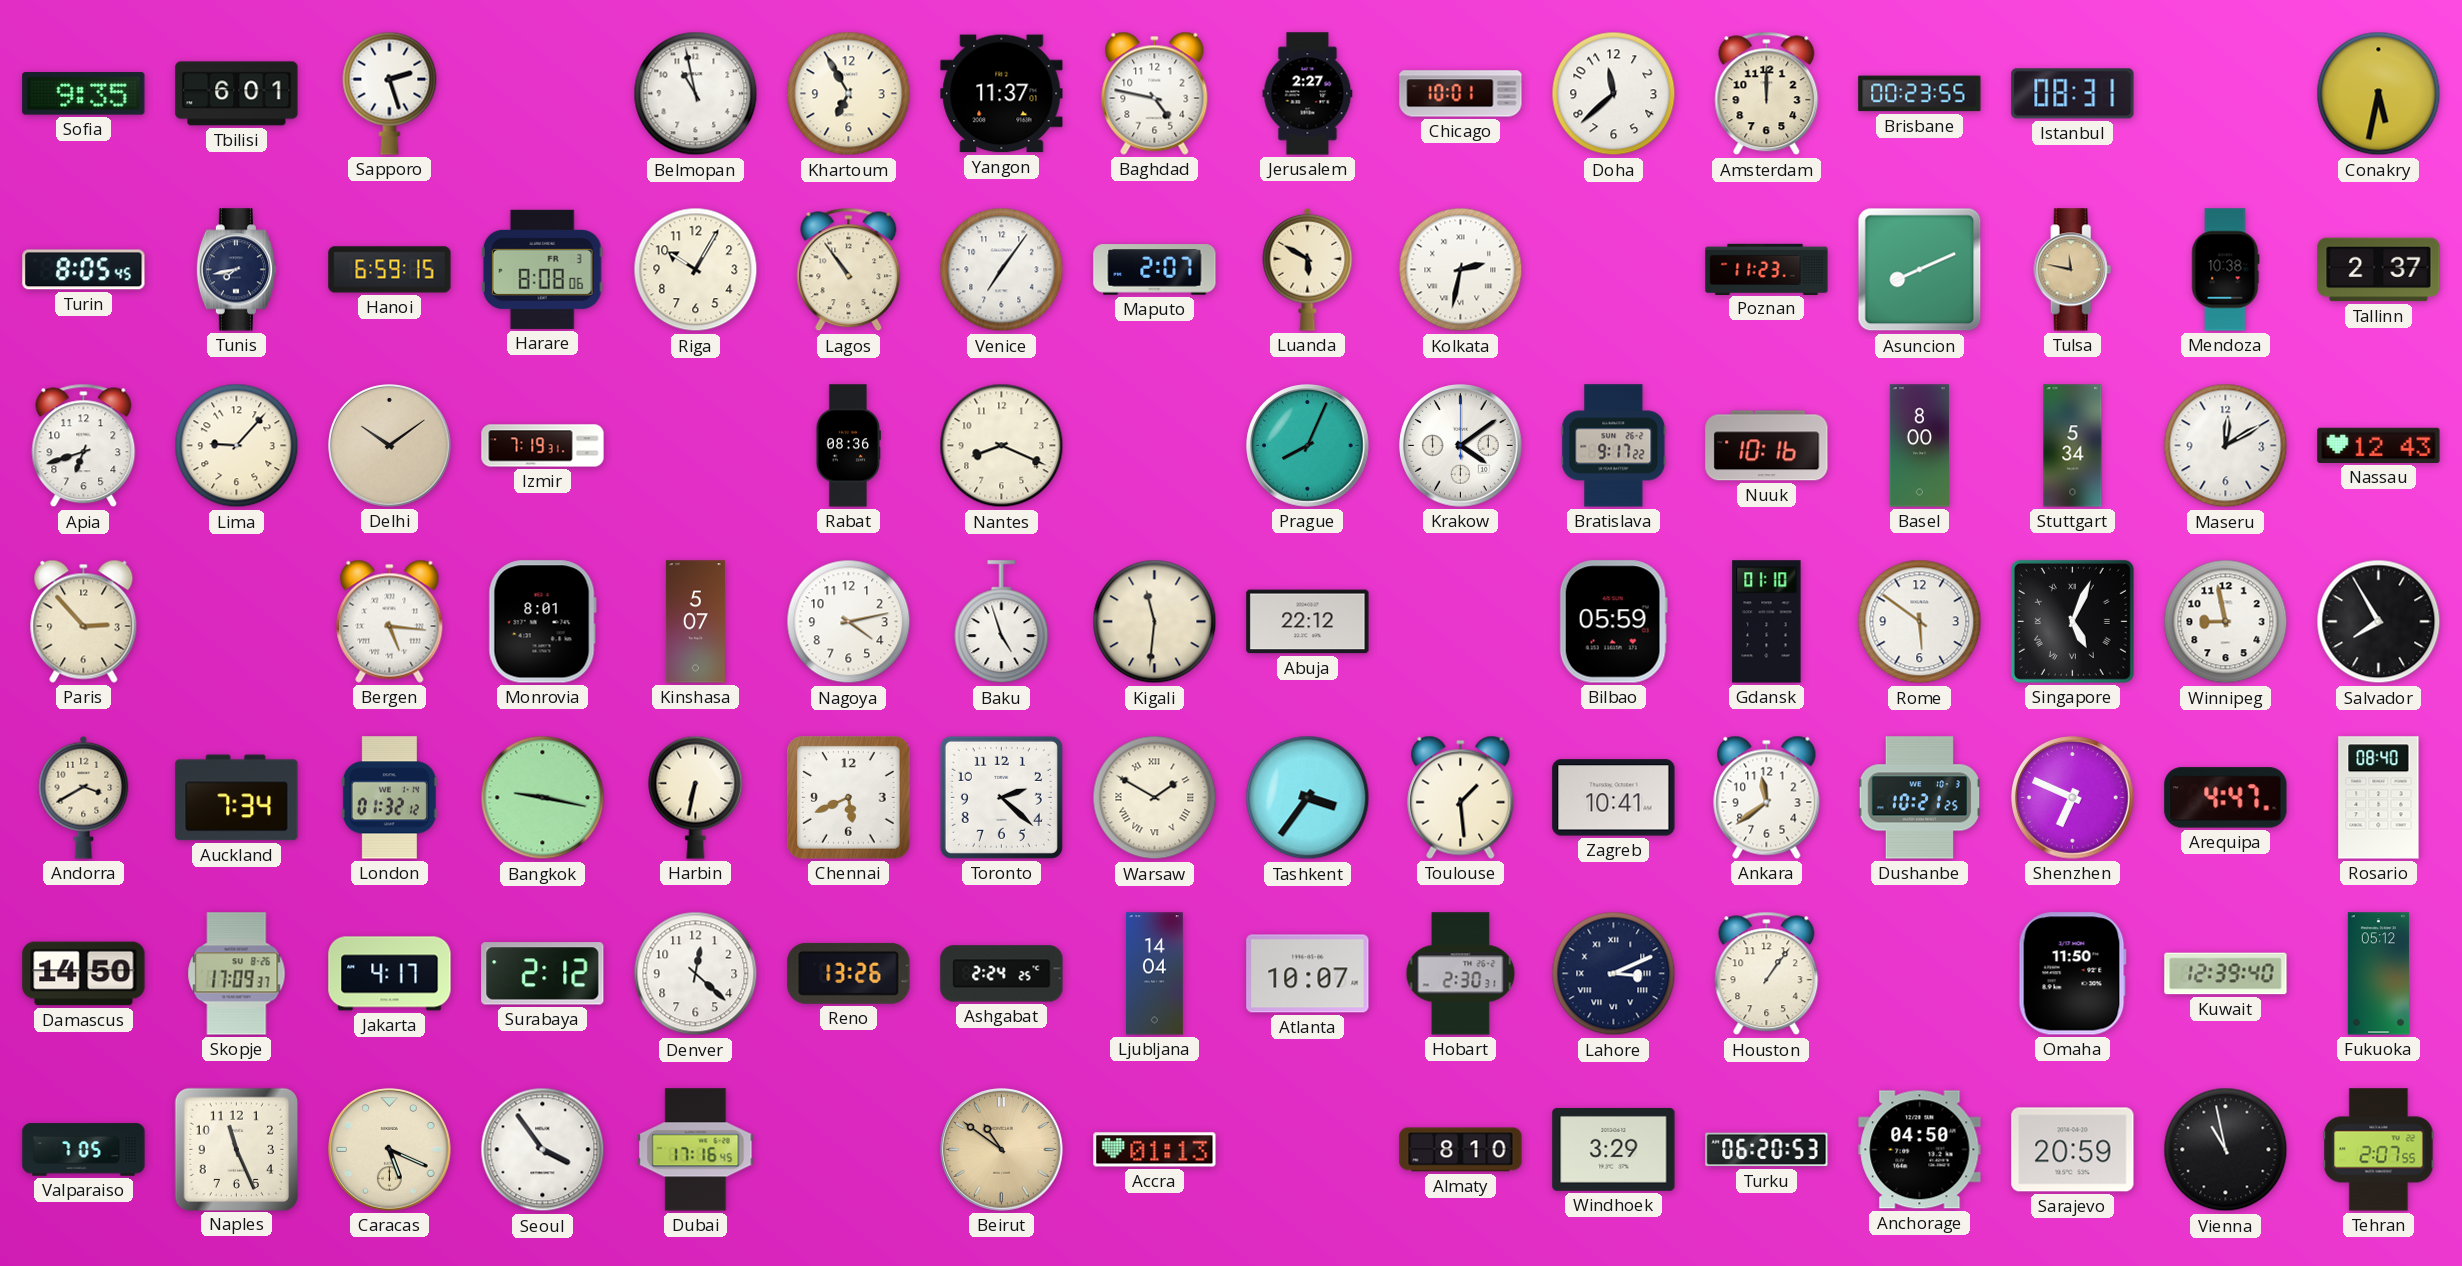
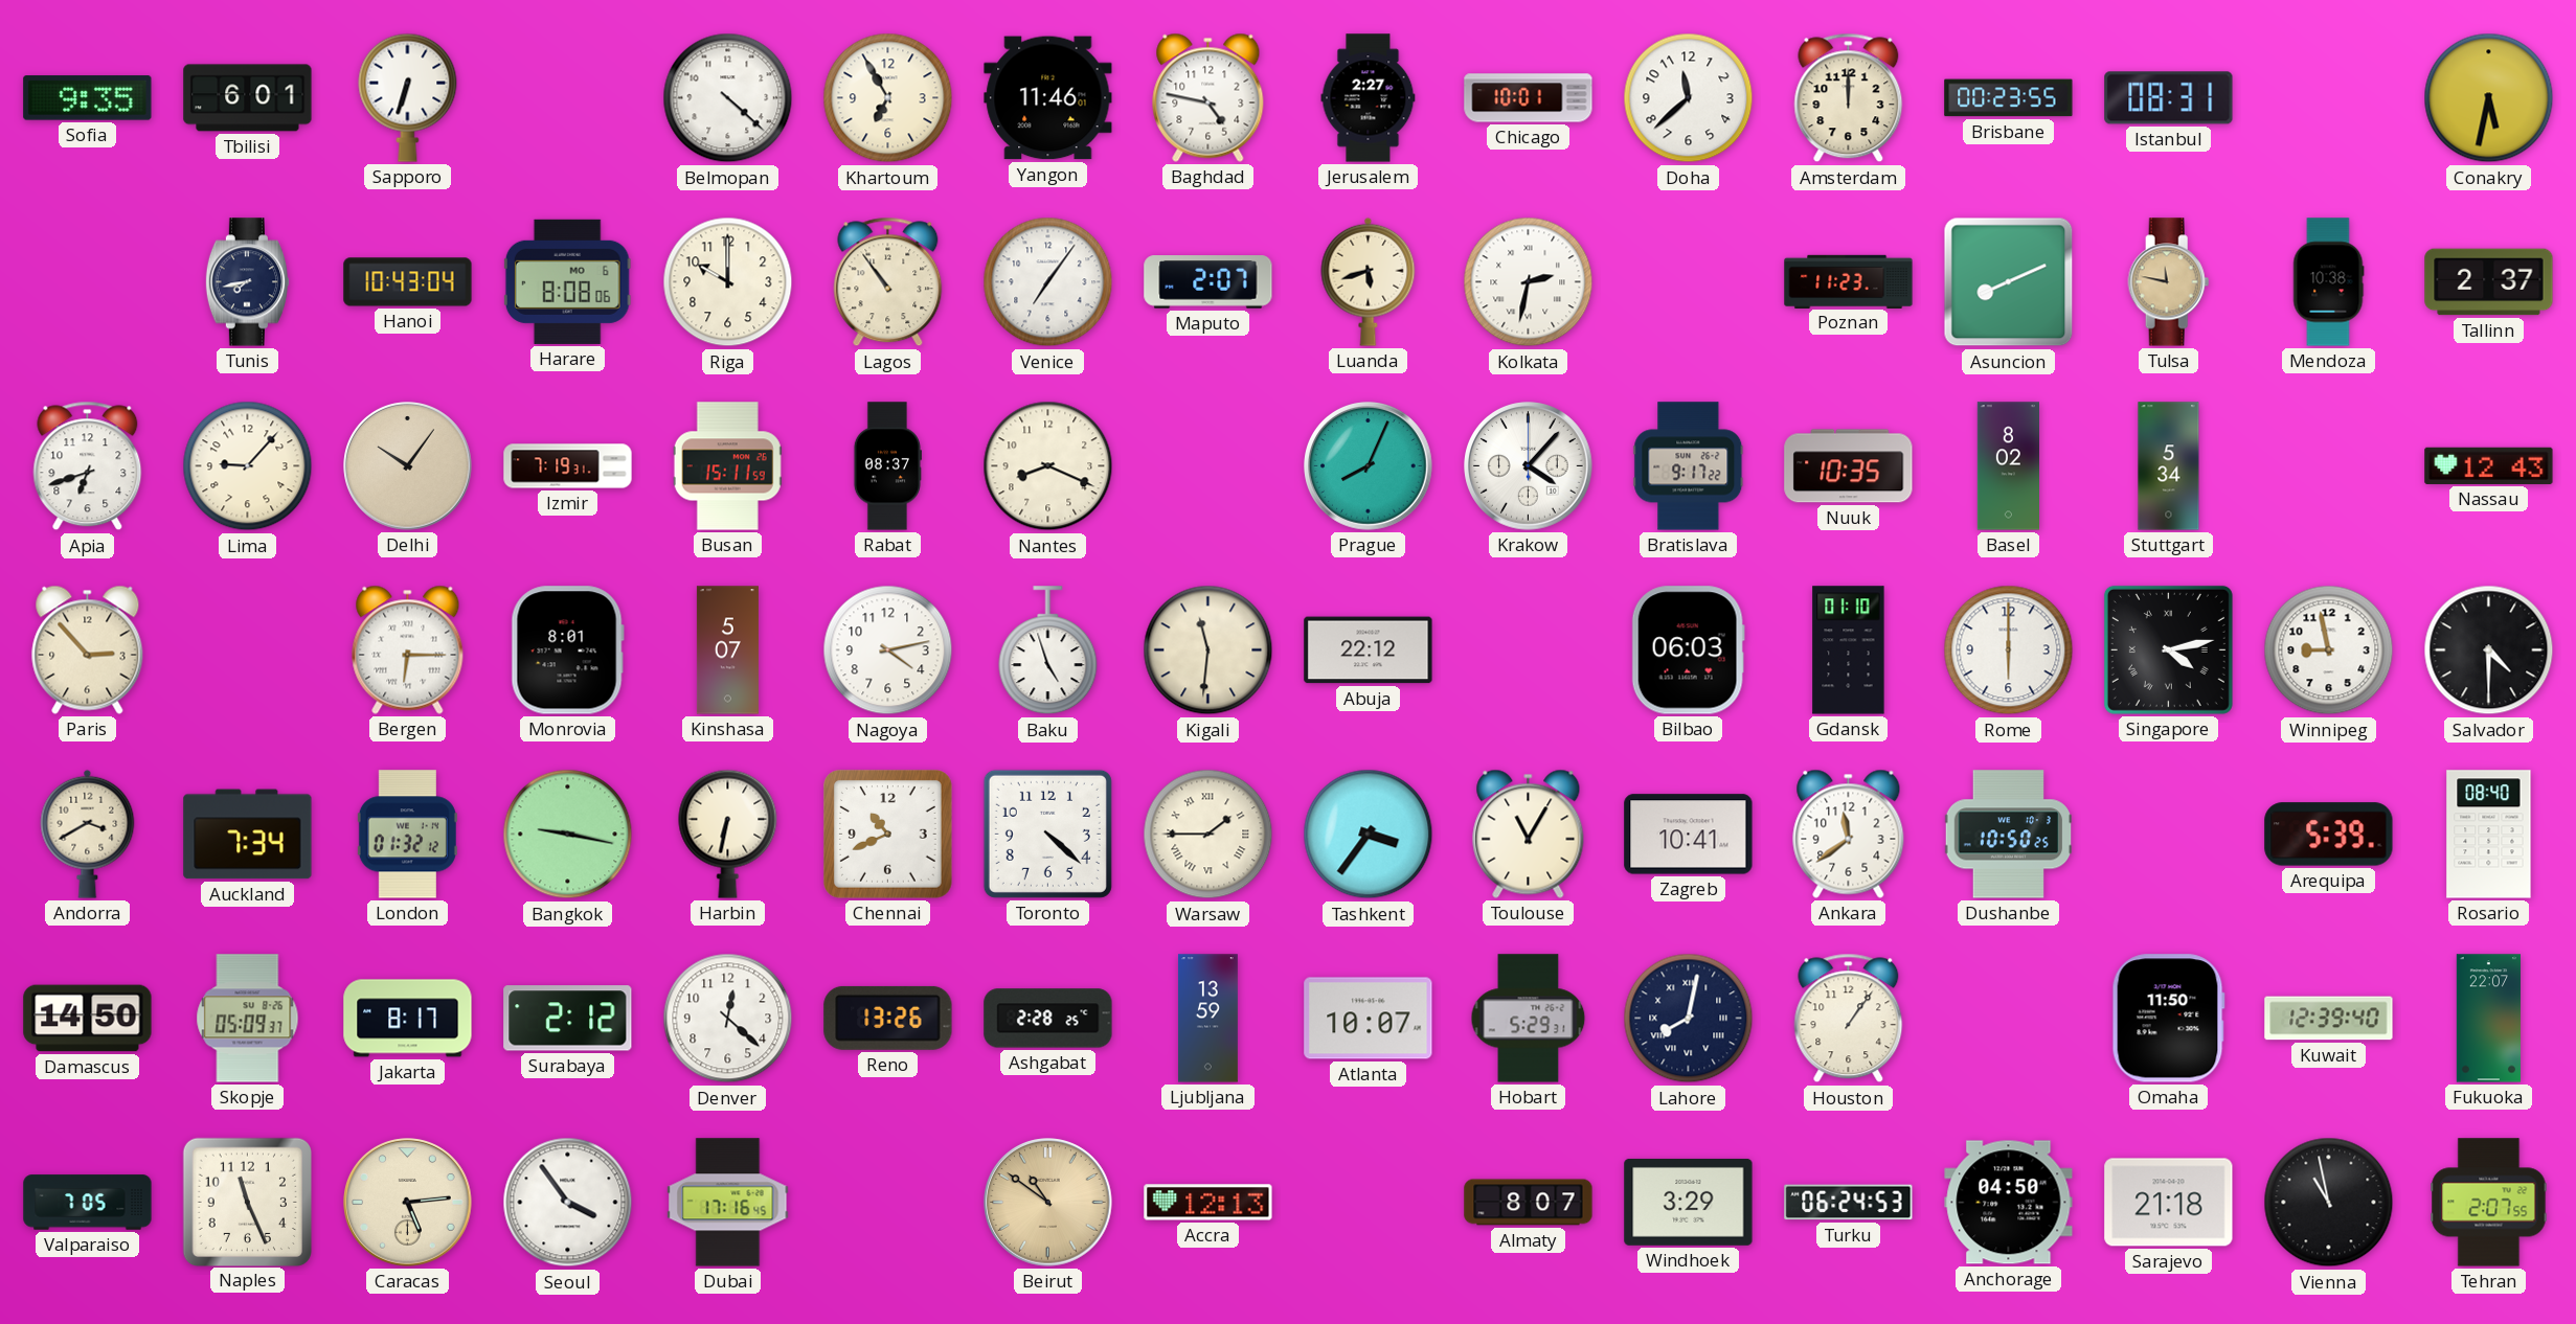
Sapporo: 2:27 -> 6:33
Belmopan: 10:58 -> 4:22
Yangon: 11:37 -> 11:46
Turin: 8:05 -> none
Hanoi: 6:59 -> 10:43
Harare date: FR 3 -> MO 6
Riga: 10:05 -> 10:00
Luanda: 5:50 -> 5:42
Delhi: 10:09 -> 10:06
Busan: none -> 15:11
Rabat: 08:36 -> 08:37
Krakow: 4:09 -> 4:07
Nuuk: 10:16 -> 10:35
Basel: 8:00 -> 8:02
Maseru: 12:10 -> none
Bergen: 5:16 -> 6:15
Bilbao: 05:59 -> 06:03
Rome: 5:51 -> 6:00
Singapore: 5:04 -> 4:13
Salvador: 7:55 -> 4:30
Chennai: 5:41 -> 10:41
Toronto: 2:22 -> 4:22
Warsaw: 1:50 -> 1:45
Toulouse: 1:29 -> 11:05
Dushanbe: 10:21 -> 10:50
Shenzhen: 6:49 -> none
Arequipa: 4:47 -> 5:39
Skopje: 17:09 -> 05:09
Jakarta: 4:17 -> 8:17
Ashgabat: 2:24 -> 2:28
Ljubljana: 14:04 -> 13:59
Hobart: 2:30 -> 5:29
Lahore: 3:11 -> 8:02
Fukuoka: 05:12 -> 22:07
Caracas: 5:19 -> 5:14
Accra: 01:13 -> 12:13
Almaty: 8:10 -> 8:07
Turku: 06:20 -> 06:24
Sarajevo: 20:59 -> 21:18
